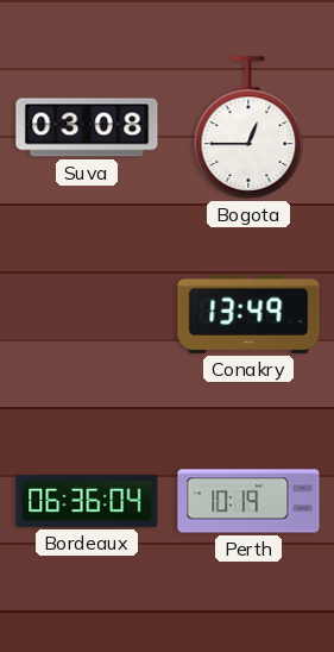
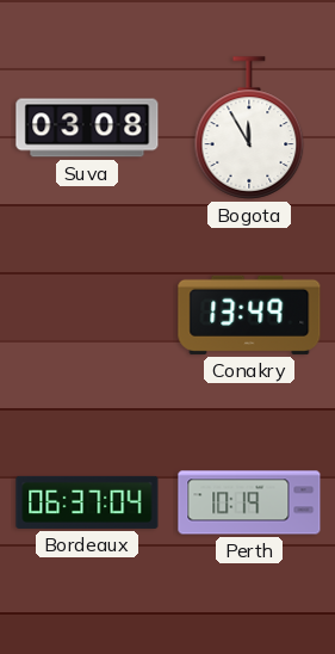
Bogota: 12:45 -> 11:55
Bordeaux: 06:36 -> 06:37
